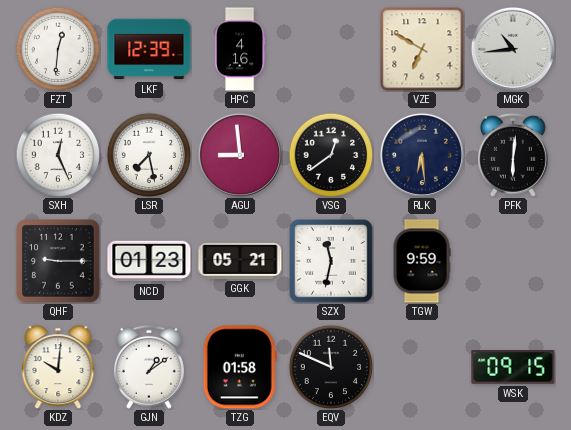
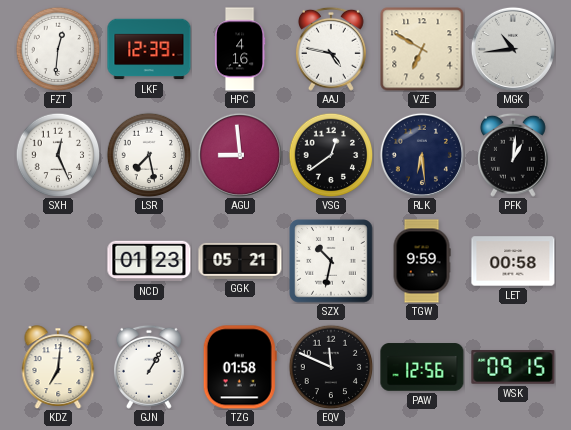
AAJ: none -> 4:47
PFK: 6:01 -> 1:01
QHF: 9:15 -> none
SZX: 11:32 -> 10:32
LET: none -> 00:58
KDZ: 10:01 -> 7:01
GJN: 1:09 -> 1:05
PAW: none -> 12:56
